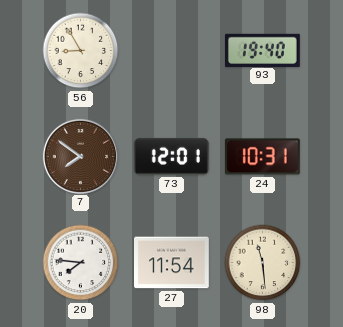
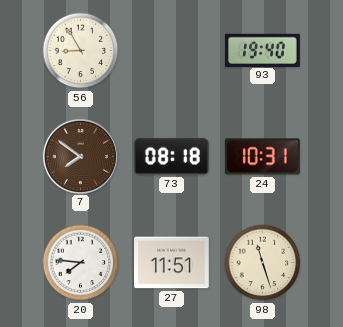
73: 12:01 -> 08:18
27: 11:54 -> 11:51
98: 11:29 -> 11:27
